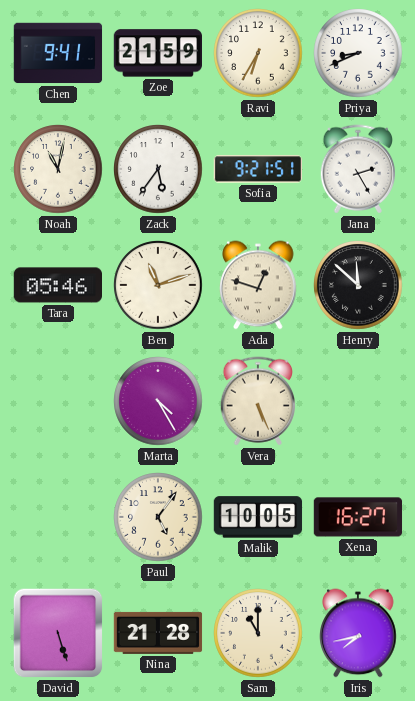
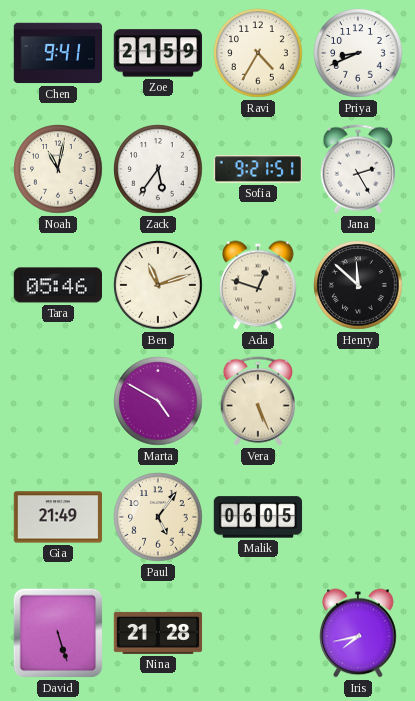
Ravi: 6:35 -> 4:35
Marta: 4:25 -> 4:50
Gia: none -> 21:49
Malik: 10:05 -> 06:05
Xena: 16:27 -> none
Sam: 11:00 -> none
